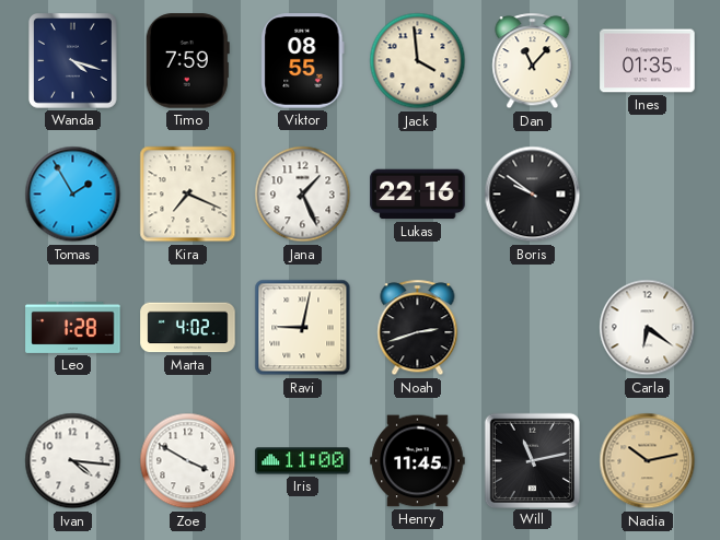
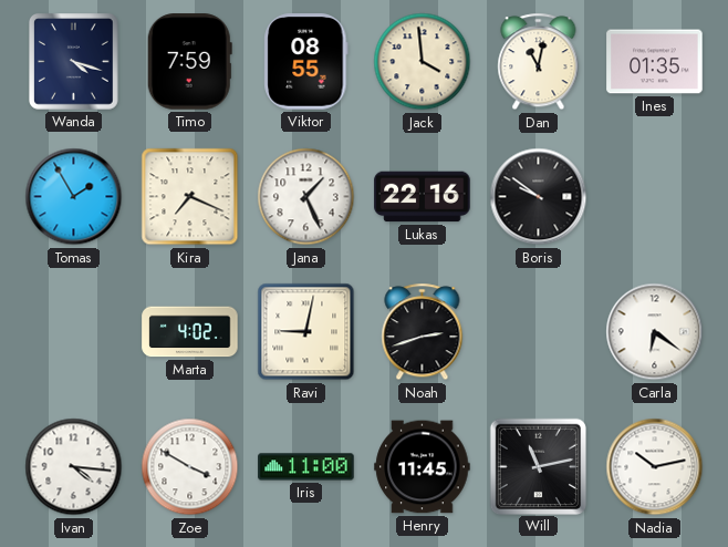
Dan: 11:07 -> 11:02
Leo: 1:28 -> none
Nadia dial: champagne -> white
